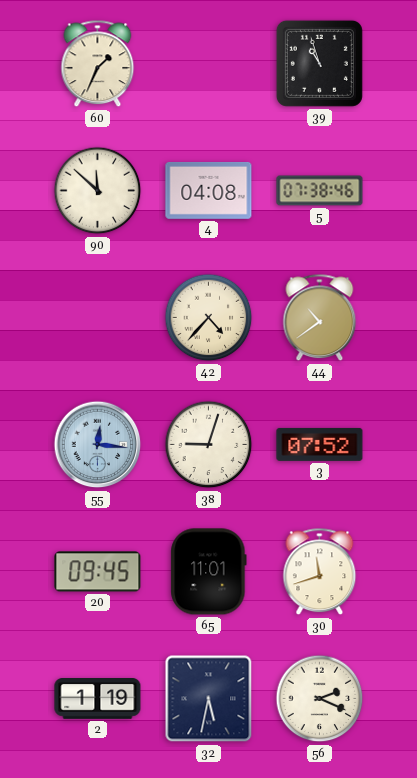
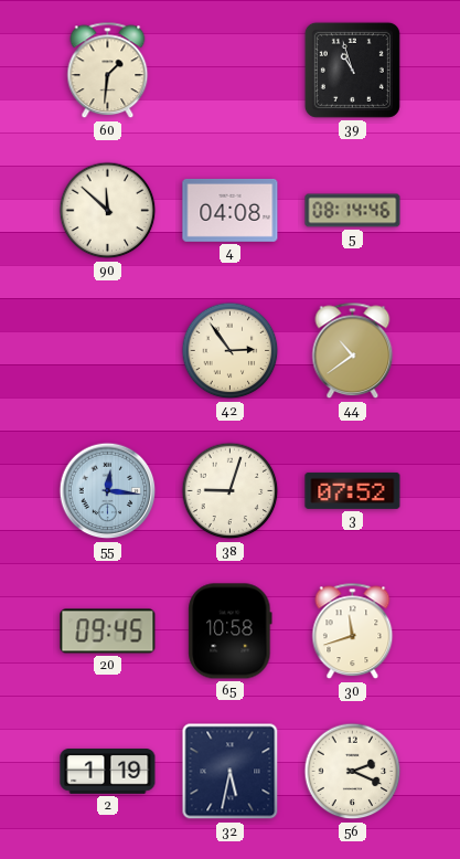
60: 1:34 -> 1:31
5: 07:38 -> 08:14
42: 4:37 -> 2:54
65: 11:01 -> 10:58
